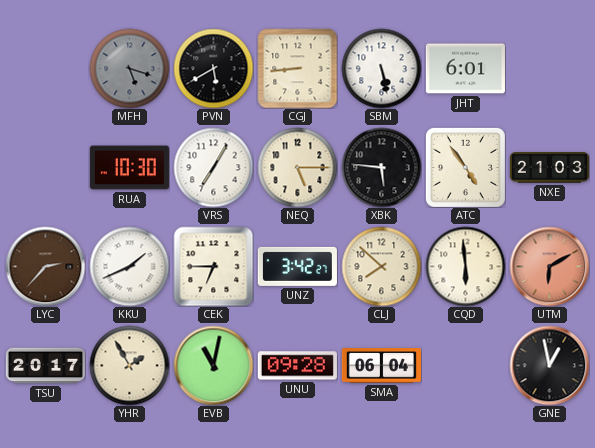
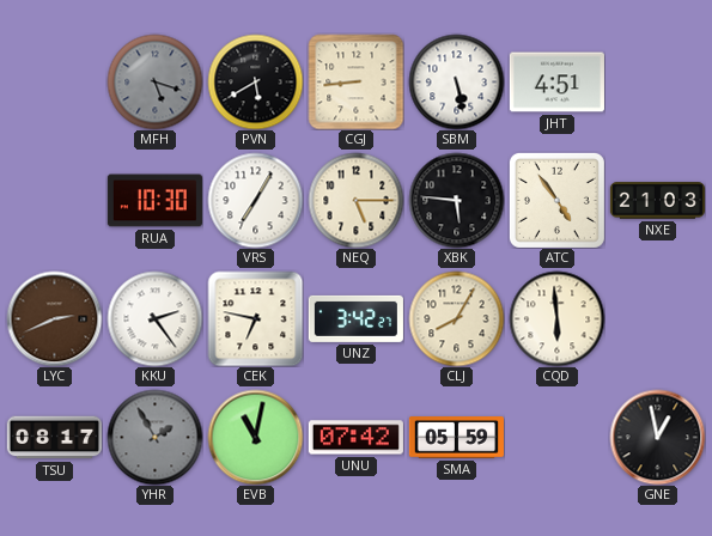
JHT: 6:01 -> 4:51
LYC: 2:37 -> 2:41
KKU: 1:41 -> 2:24
CEK: 6:45 -> 6:47
CLJ: 7:52 -> 8:05
UTM: 6:10 -> none
TSU: 20:17 -> 08:17
YHR dial: cream -> grey
UNU: 09:28 -> 07:42
SMA: 06:04 -> 05:59
